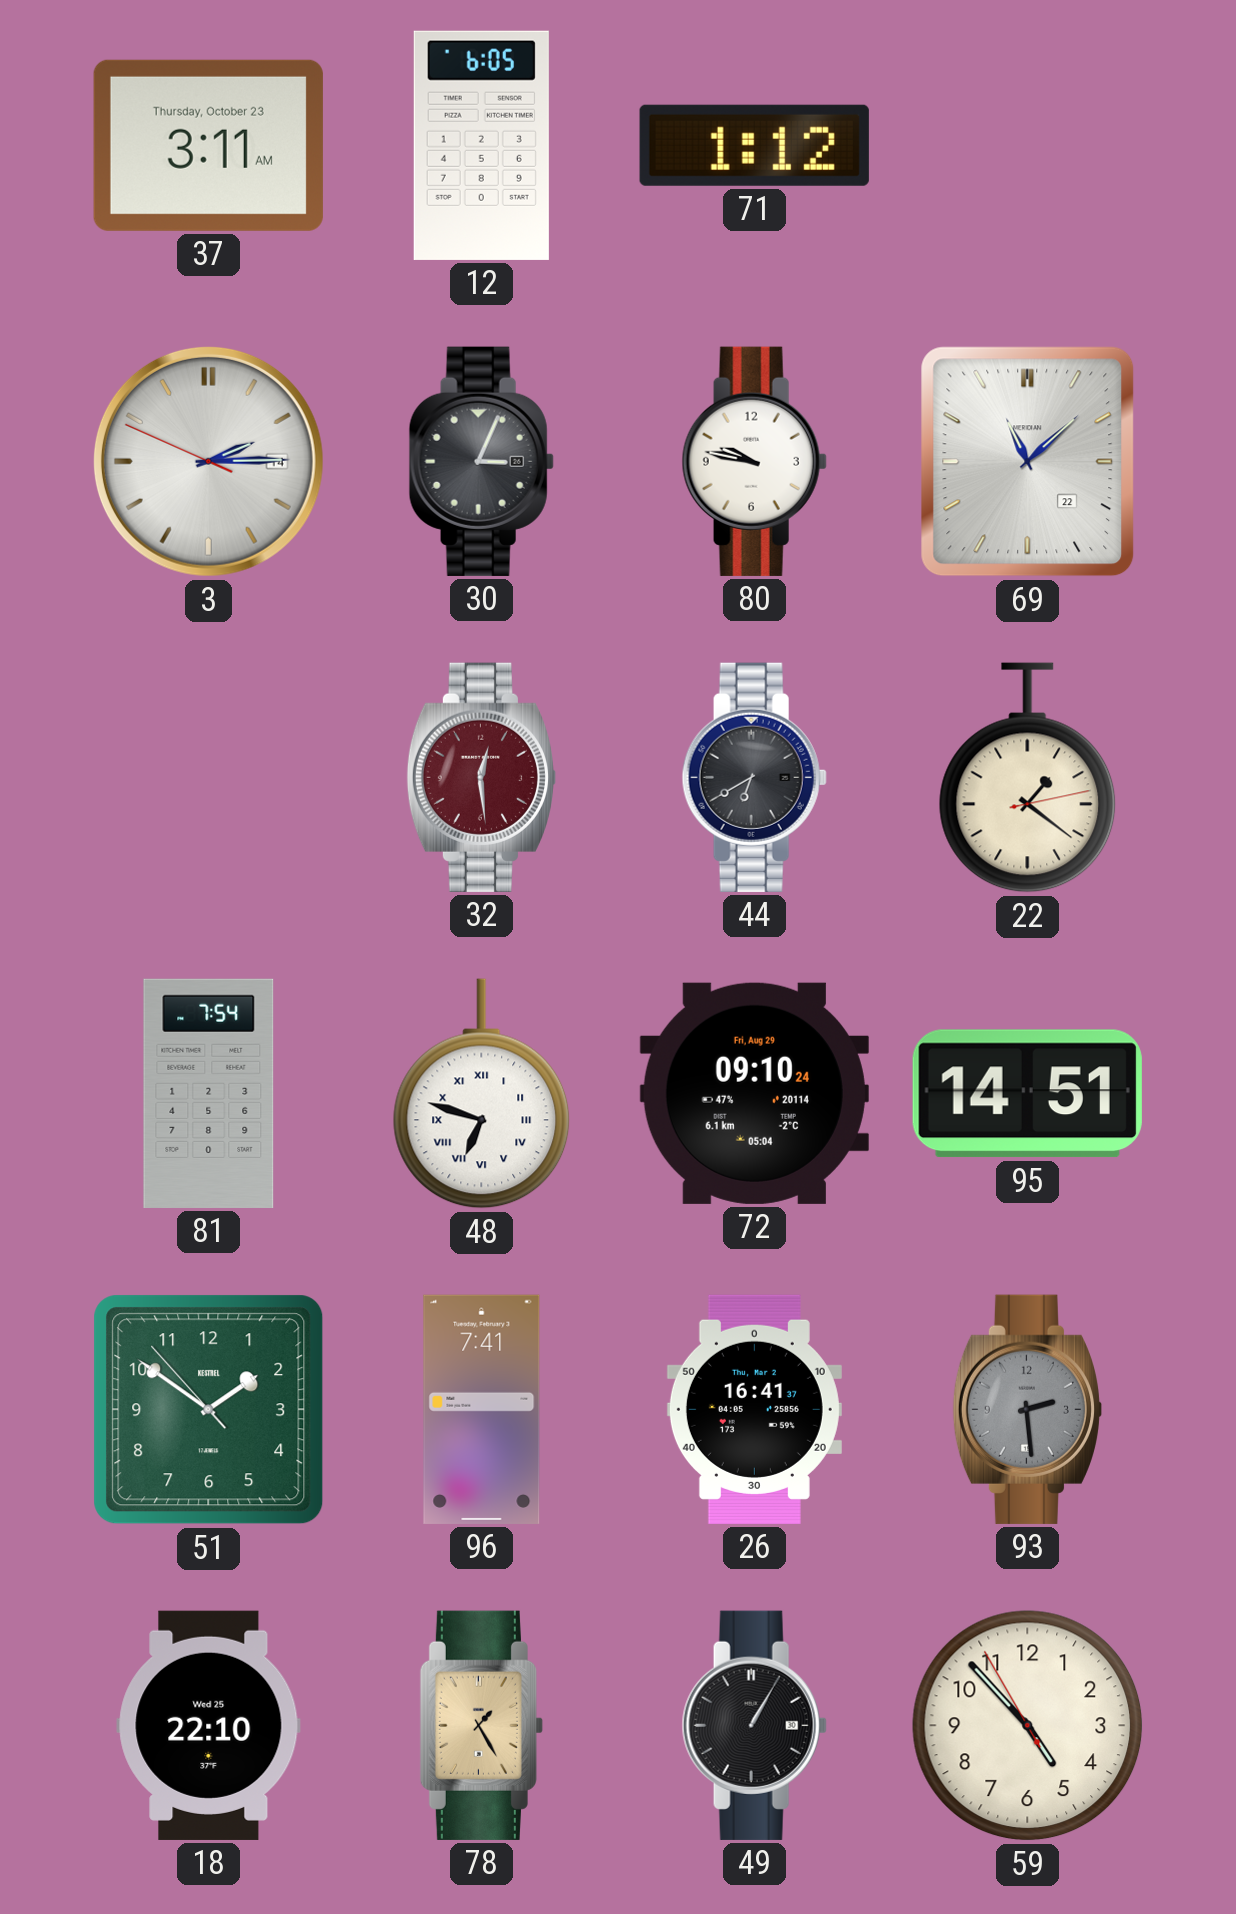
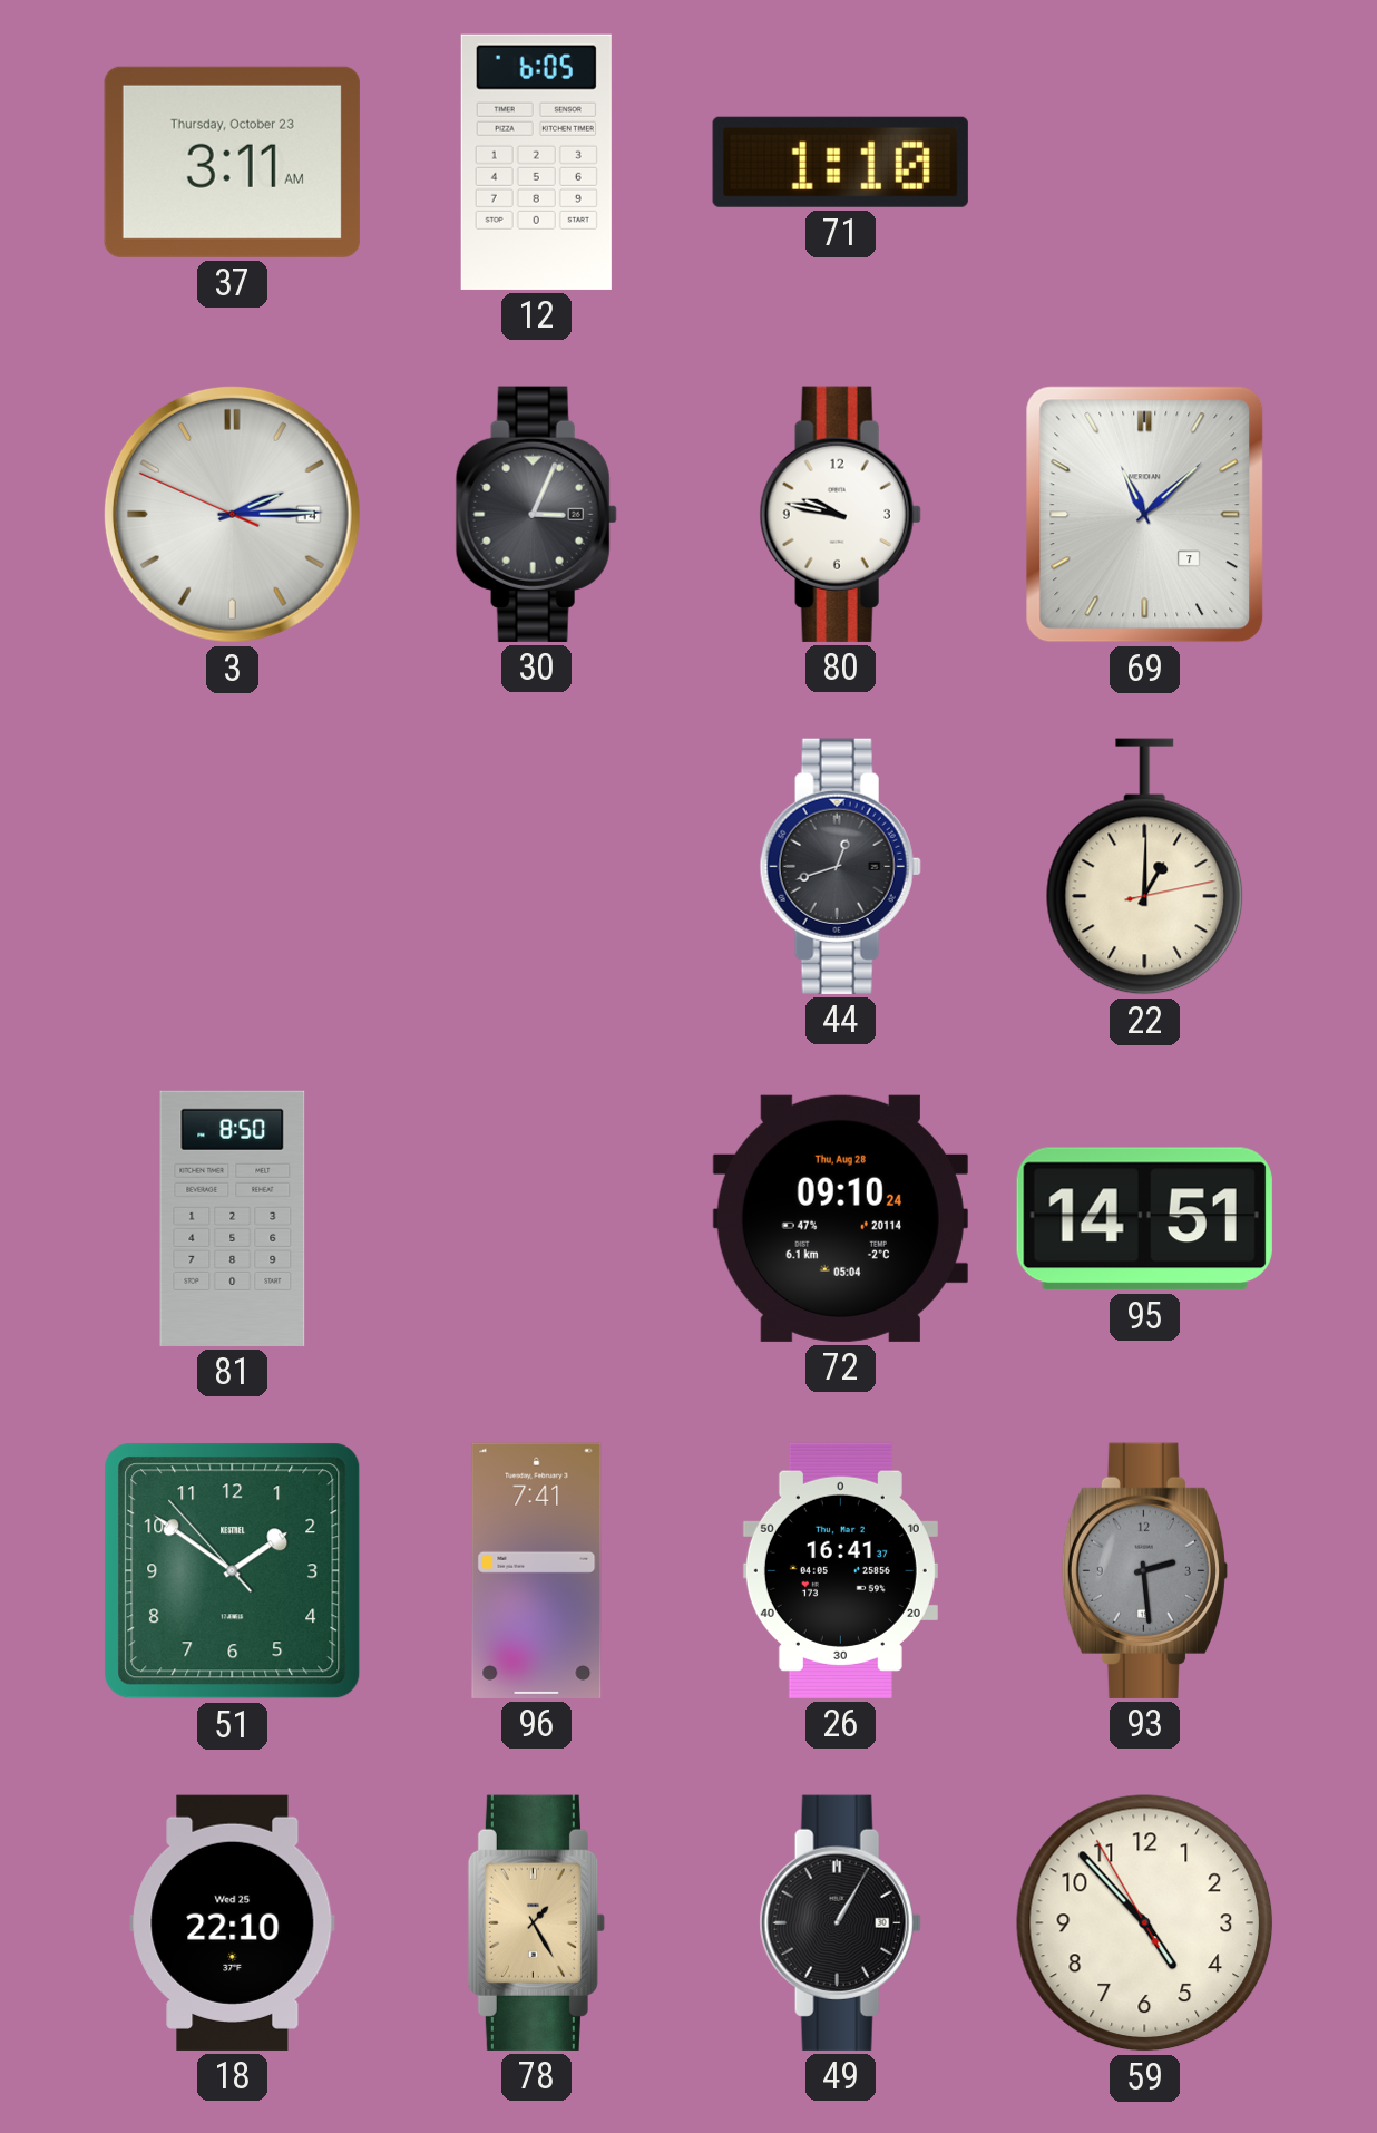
71: 1:12 -> 1:10
69 date: 22 -> 7
32: 12:29 -> none
44: 6:40 -> 12:42
22: 1:21 -> 1:00
81: 7:54 -> 8:50
48: 6:48 -> none
72 date: Fri, Aug 29 -> Thu, Aug 28
